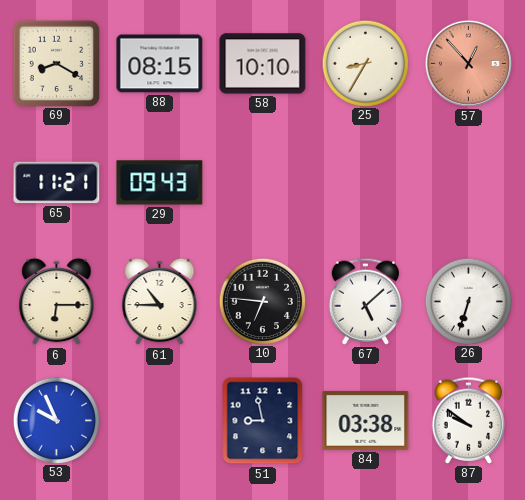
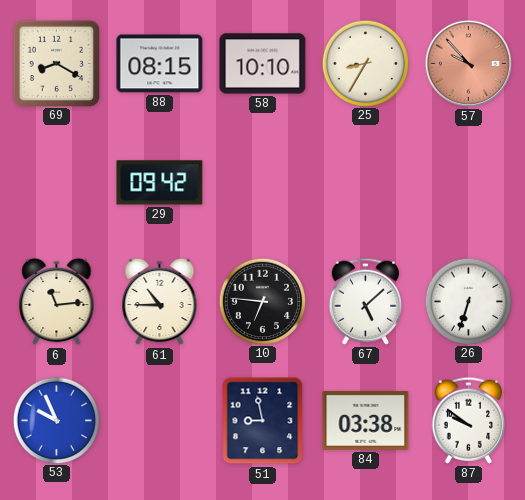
57: 12:53 -> 9:53
65: 11:21 -> none
29: 09:43 -> 09:42
6: 6:15 -> 11:14
